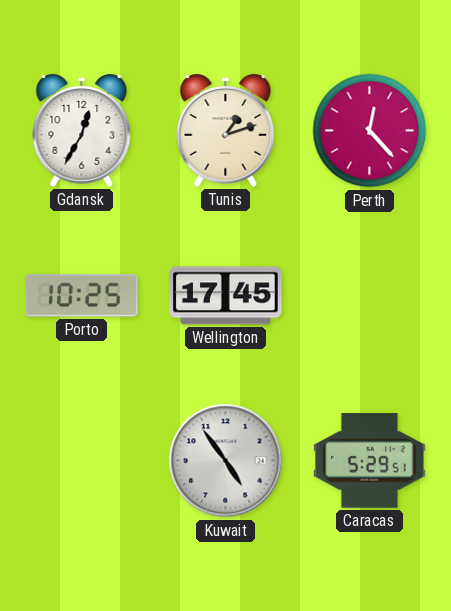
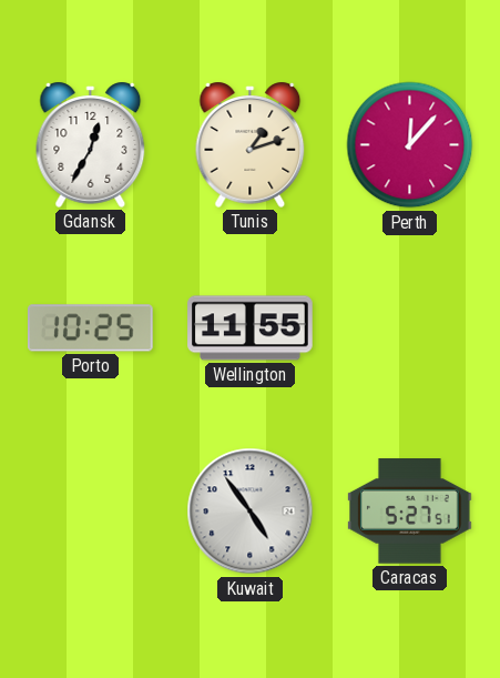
Perth: 12:23 -> 12:07
Wellington: 17:45 -> 11:55
Caracas: 5:29 -> 5:27
